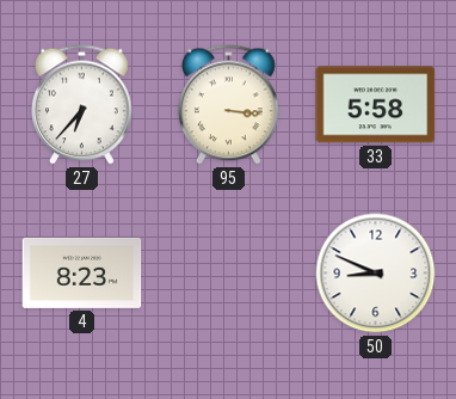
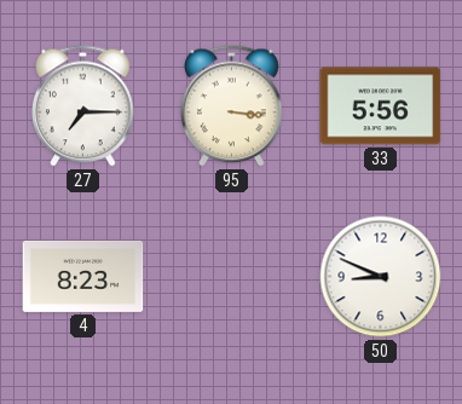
27: 6:37 -> 7:15
33: 5:58 -> 5:56
